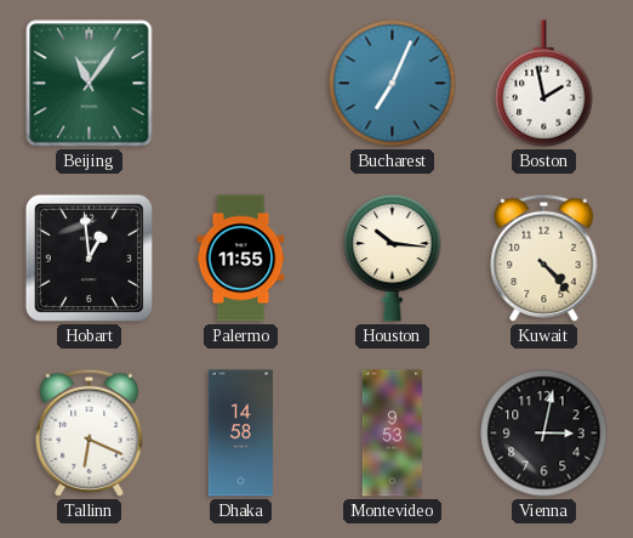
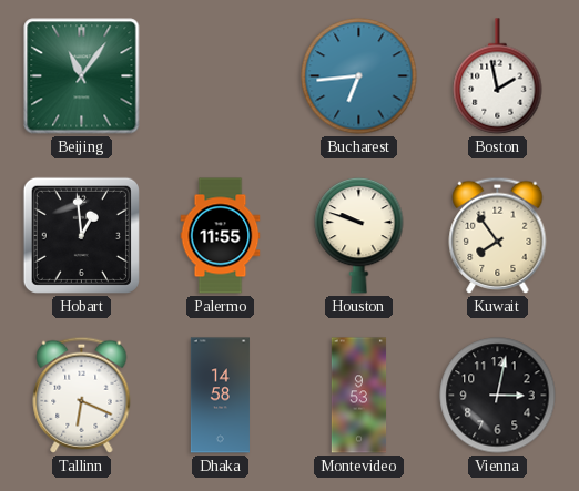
Bucharest: 7:04 -> 6:44
Houston: 10:16 -> 9:48
Kuwait: 4:23 -> 7:54
